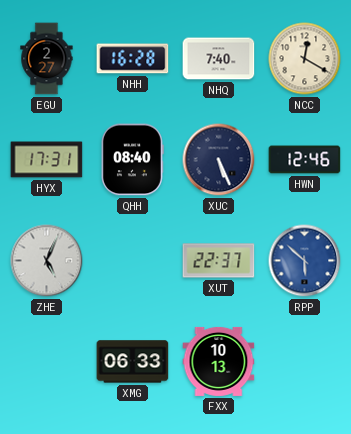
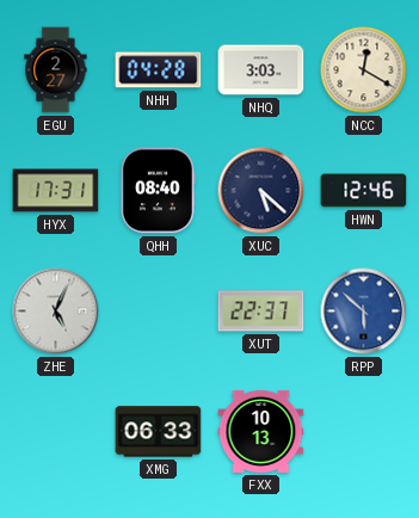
NHH: 16:28 -> 04:28
NHQ: 7:40 -> 3:03
XUC: 5:26 -> 5:22
